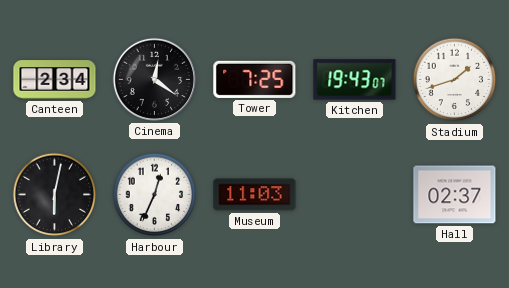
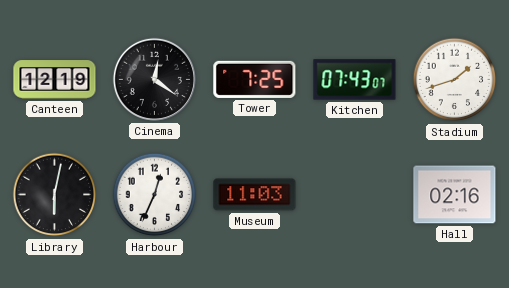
Canteen: 2:34 -> 12:19
Kitchen: 19:43 -> 07:43
Hall: 02:37 -> 02:16
